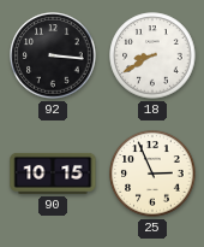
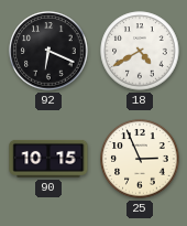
92: 3:16 -> 6:19
18: 8:40 -> 4:40
